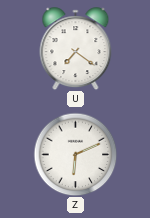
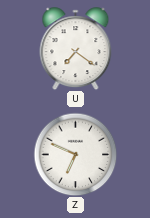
Z: 6:11 -> 6:49
